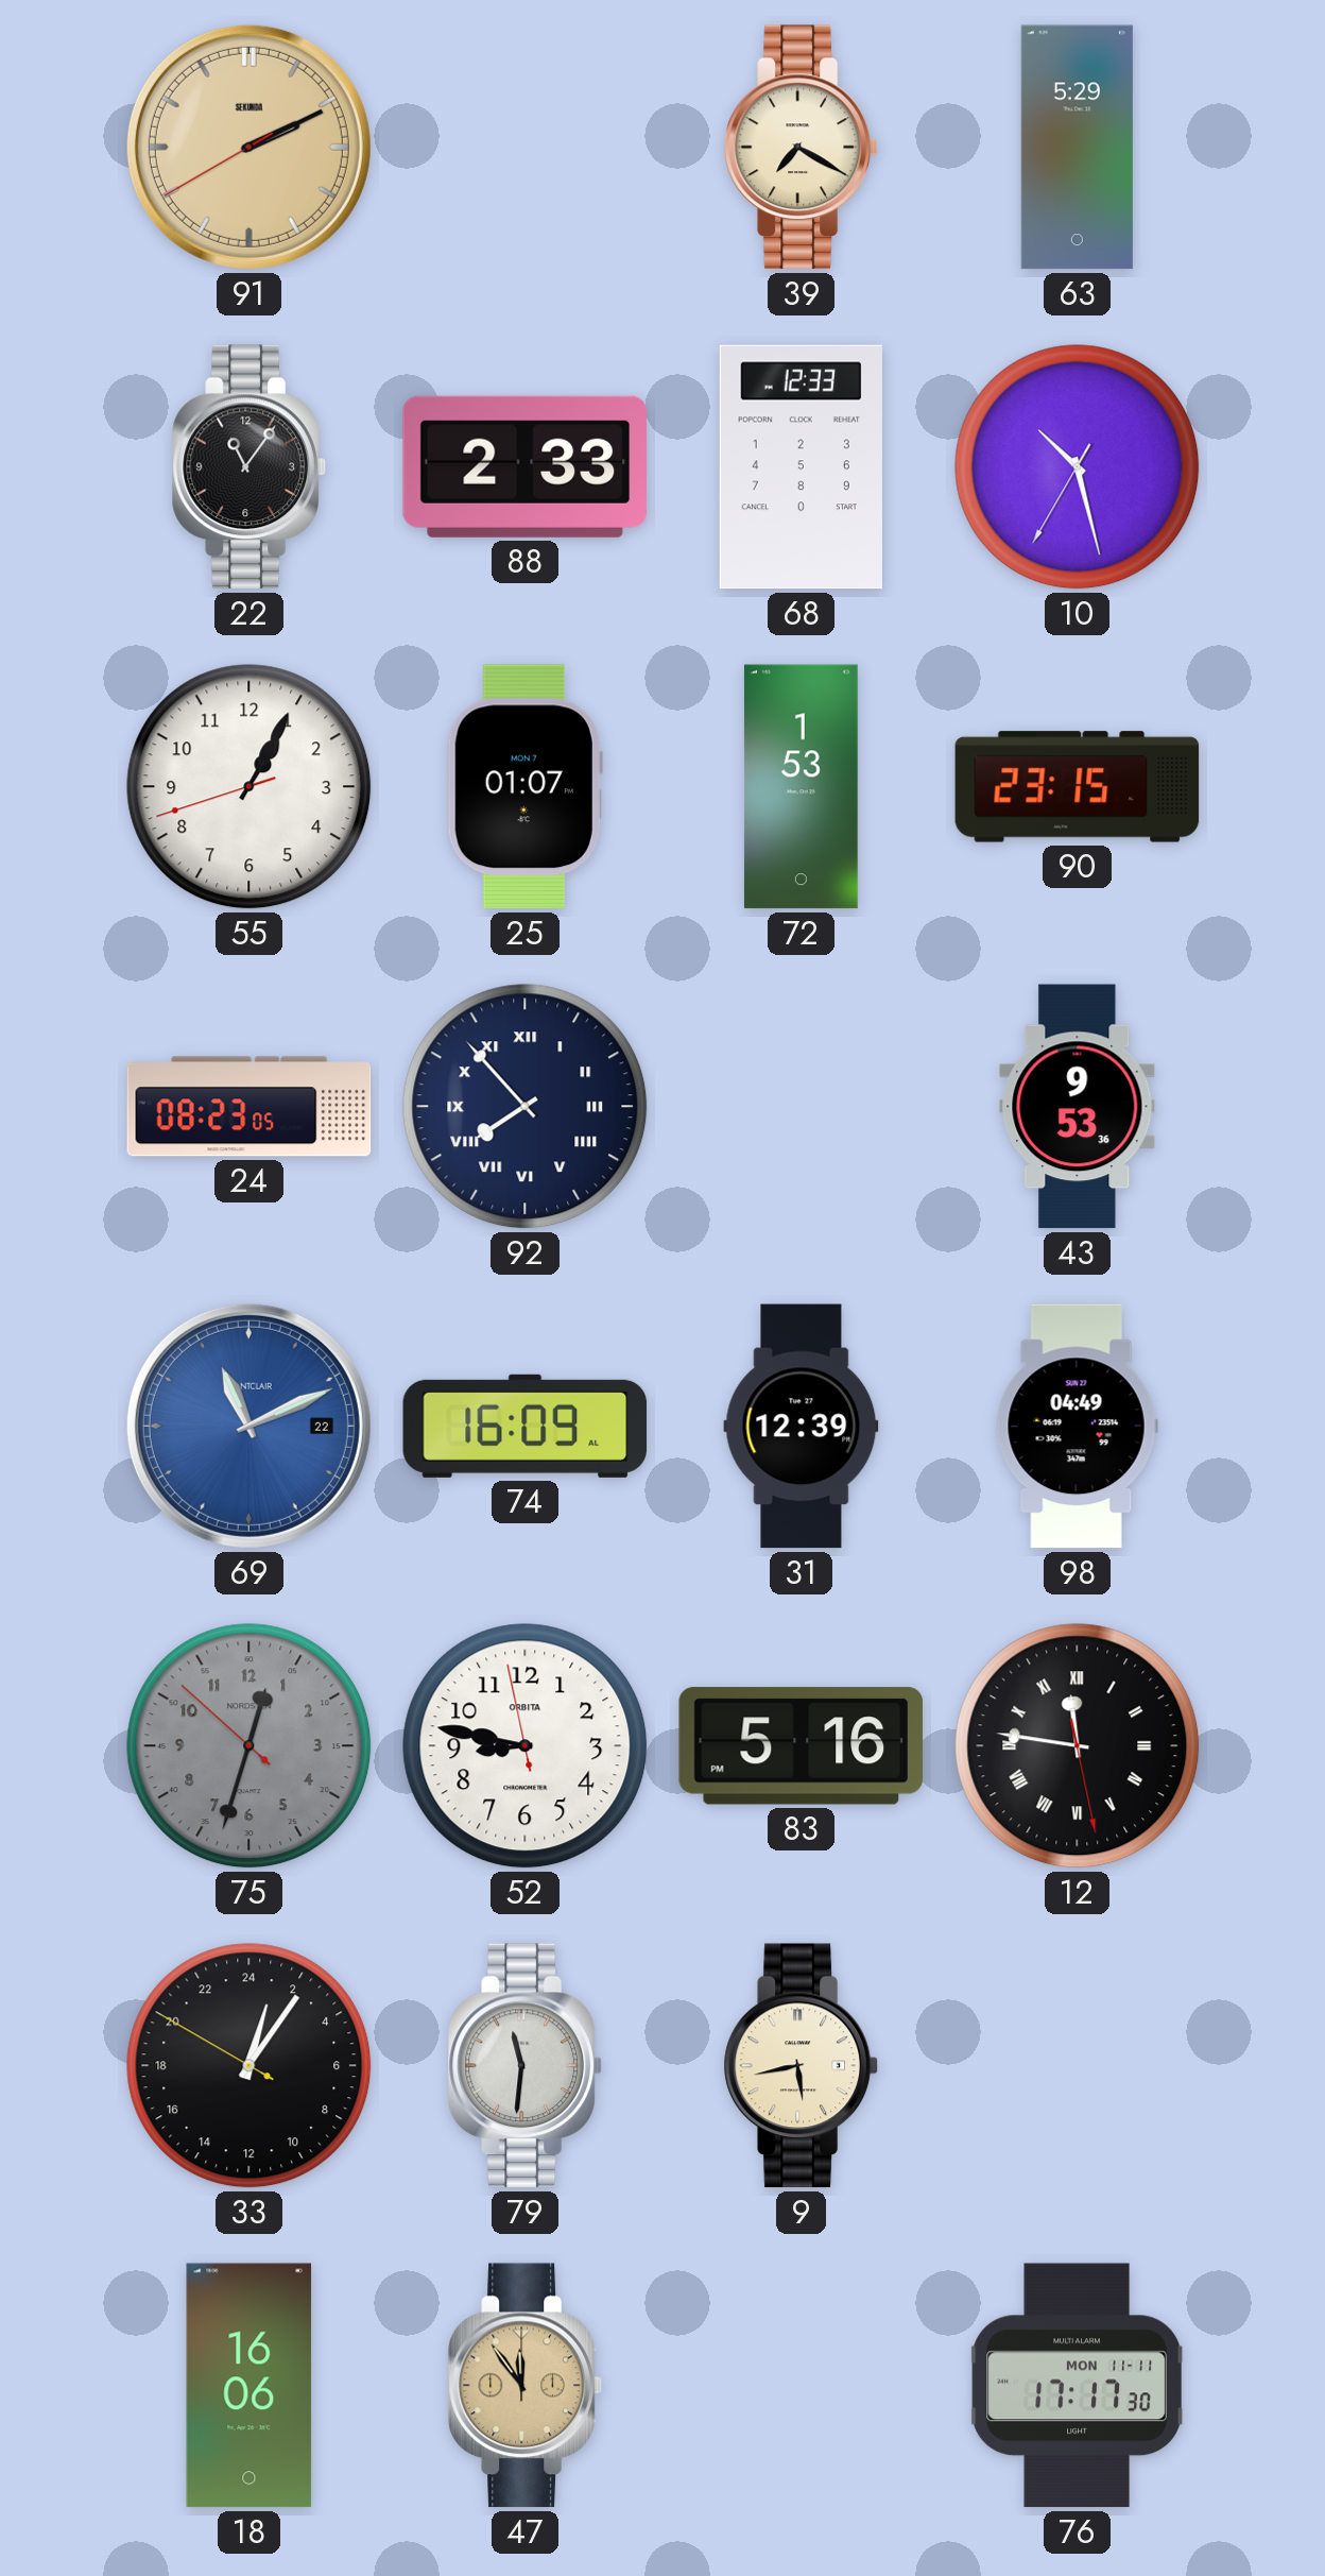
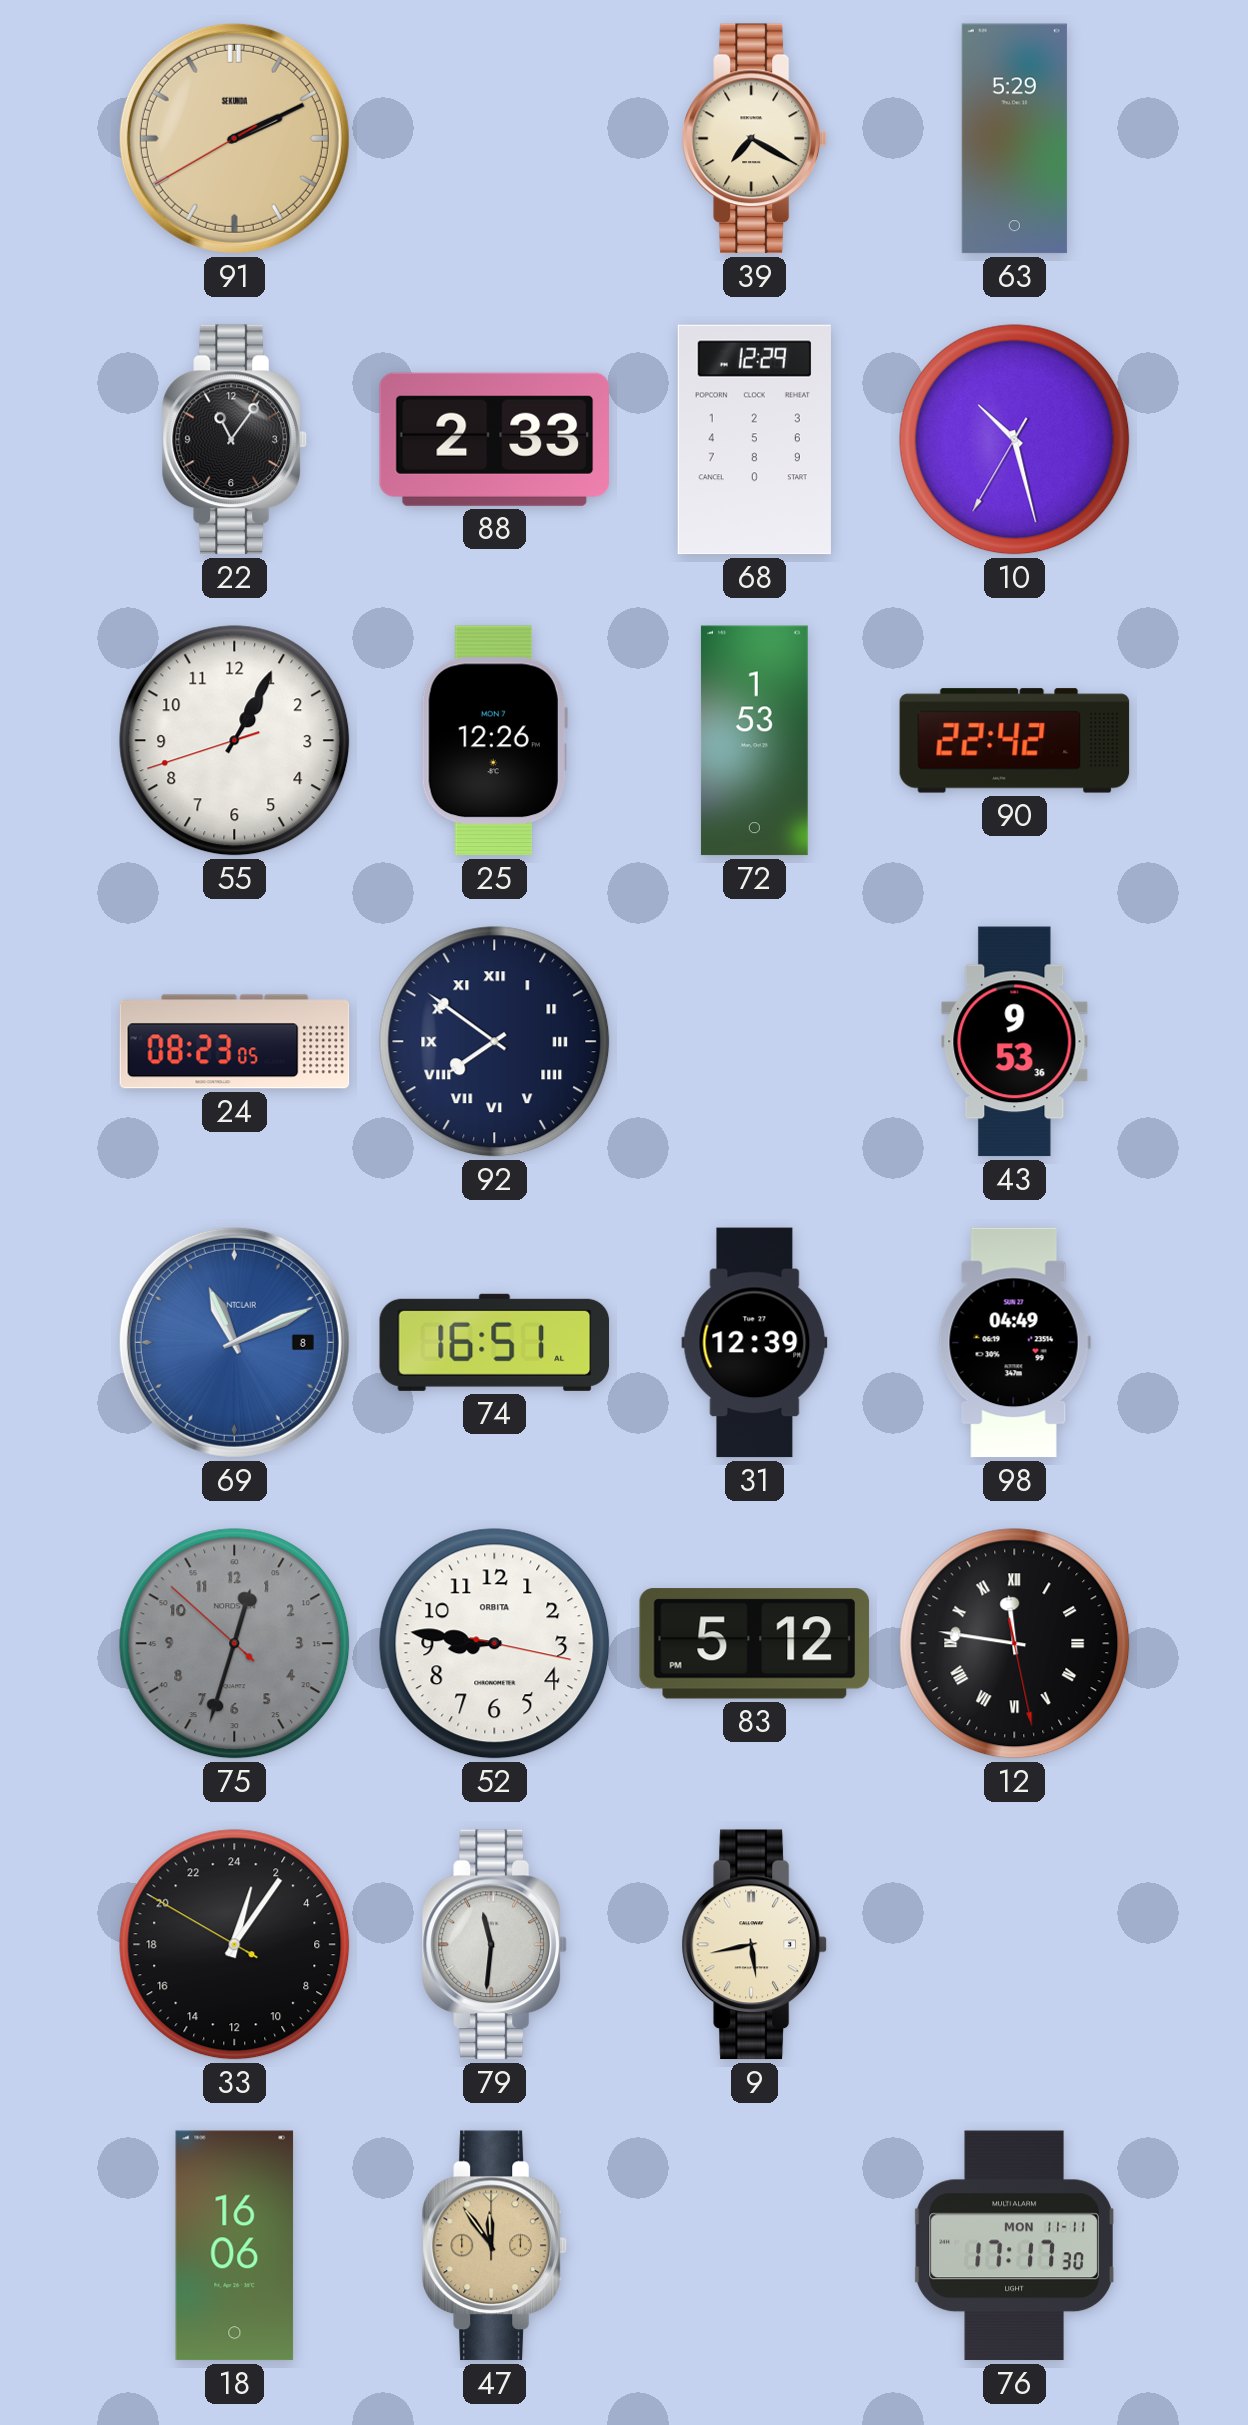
68: 12:33 -> 12:29
25: 01:07 -> 12:26
90: 23:15 -> 22:42
92: 7:53 -> 7:51
69 date: 22 -> 8
74: 16:09 -> 16:51
52: 8:46:58 -> 8:46:17
83: 5:16 -> 5:12
